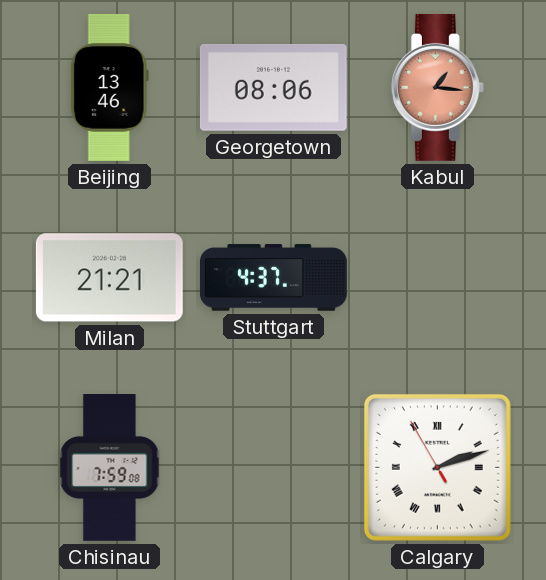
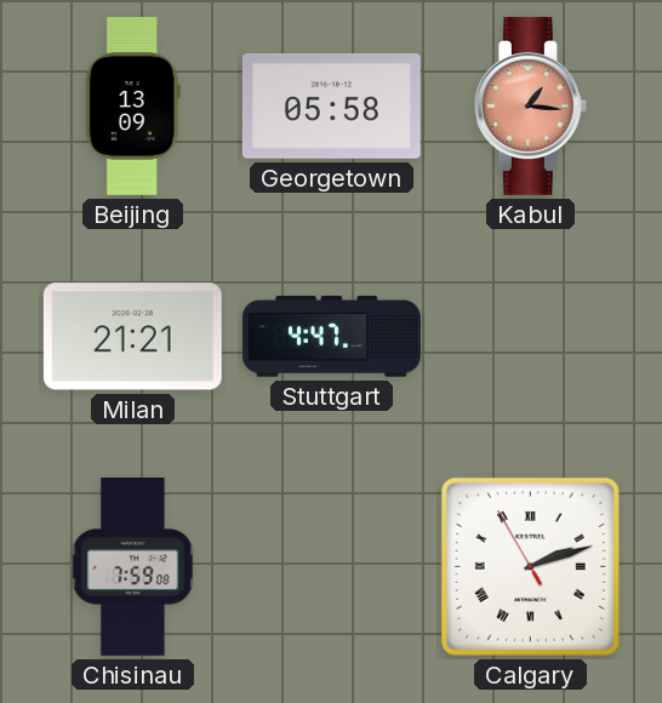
Beijing: 13:46 -> 13:09
Georgetown: 08:06 -> 05:58
Stuttgart: 4:37 -> 4:47
